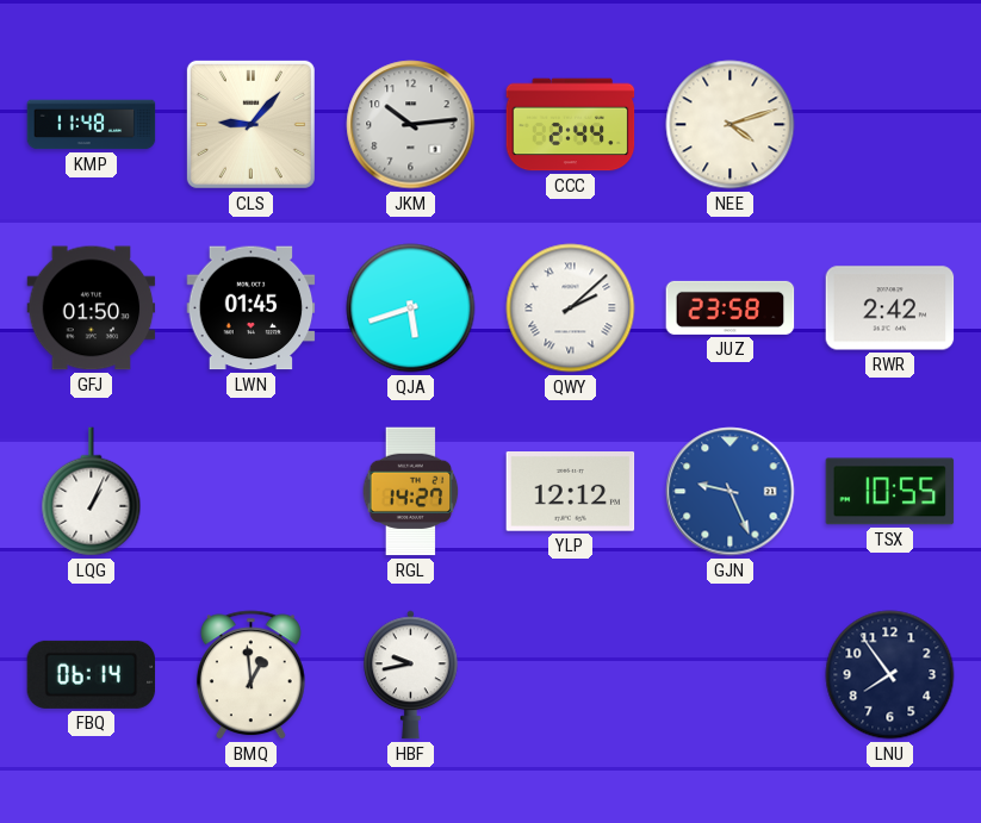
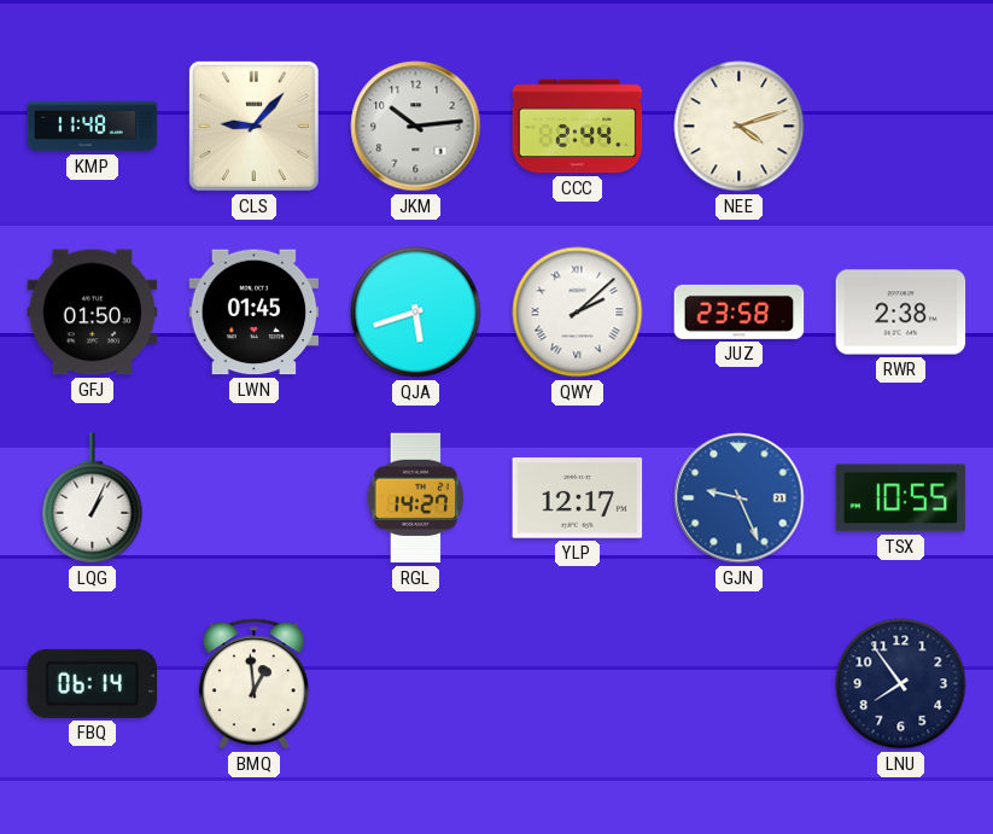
RWR: 2:42 -> 2:38
YLP: 12:12 -> 12:17
HBF: 9:43 -> none
